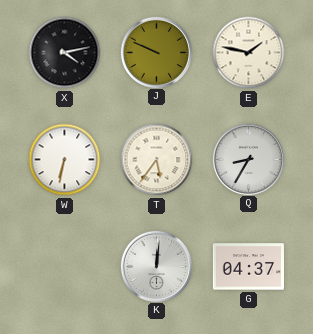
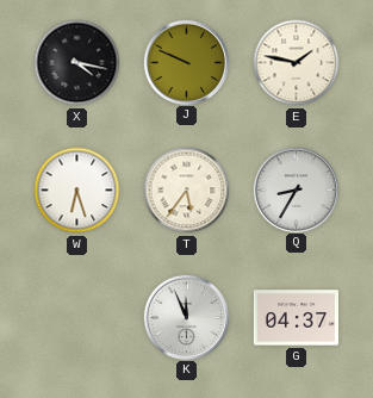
X: 4:13 -> 4:17
W: 6:32 -> 6:27
K: 12:01 -> 11:56
